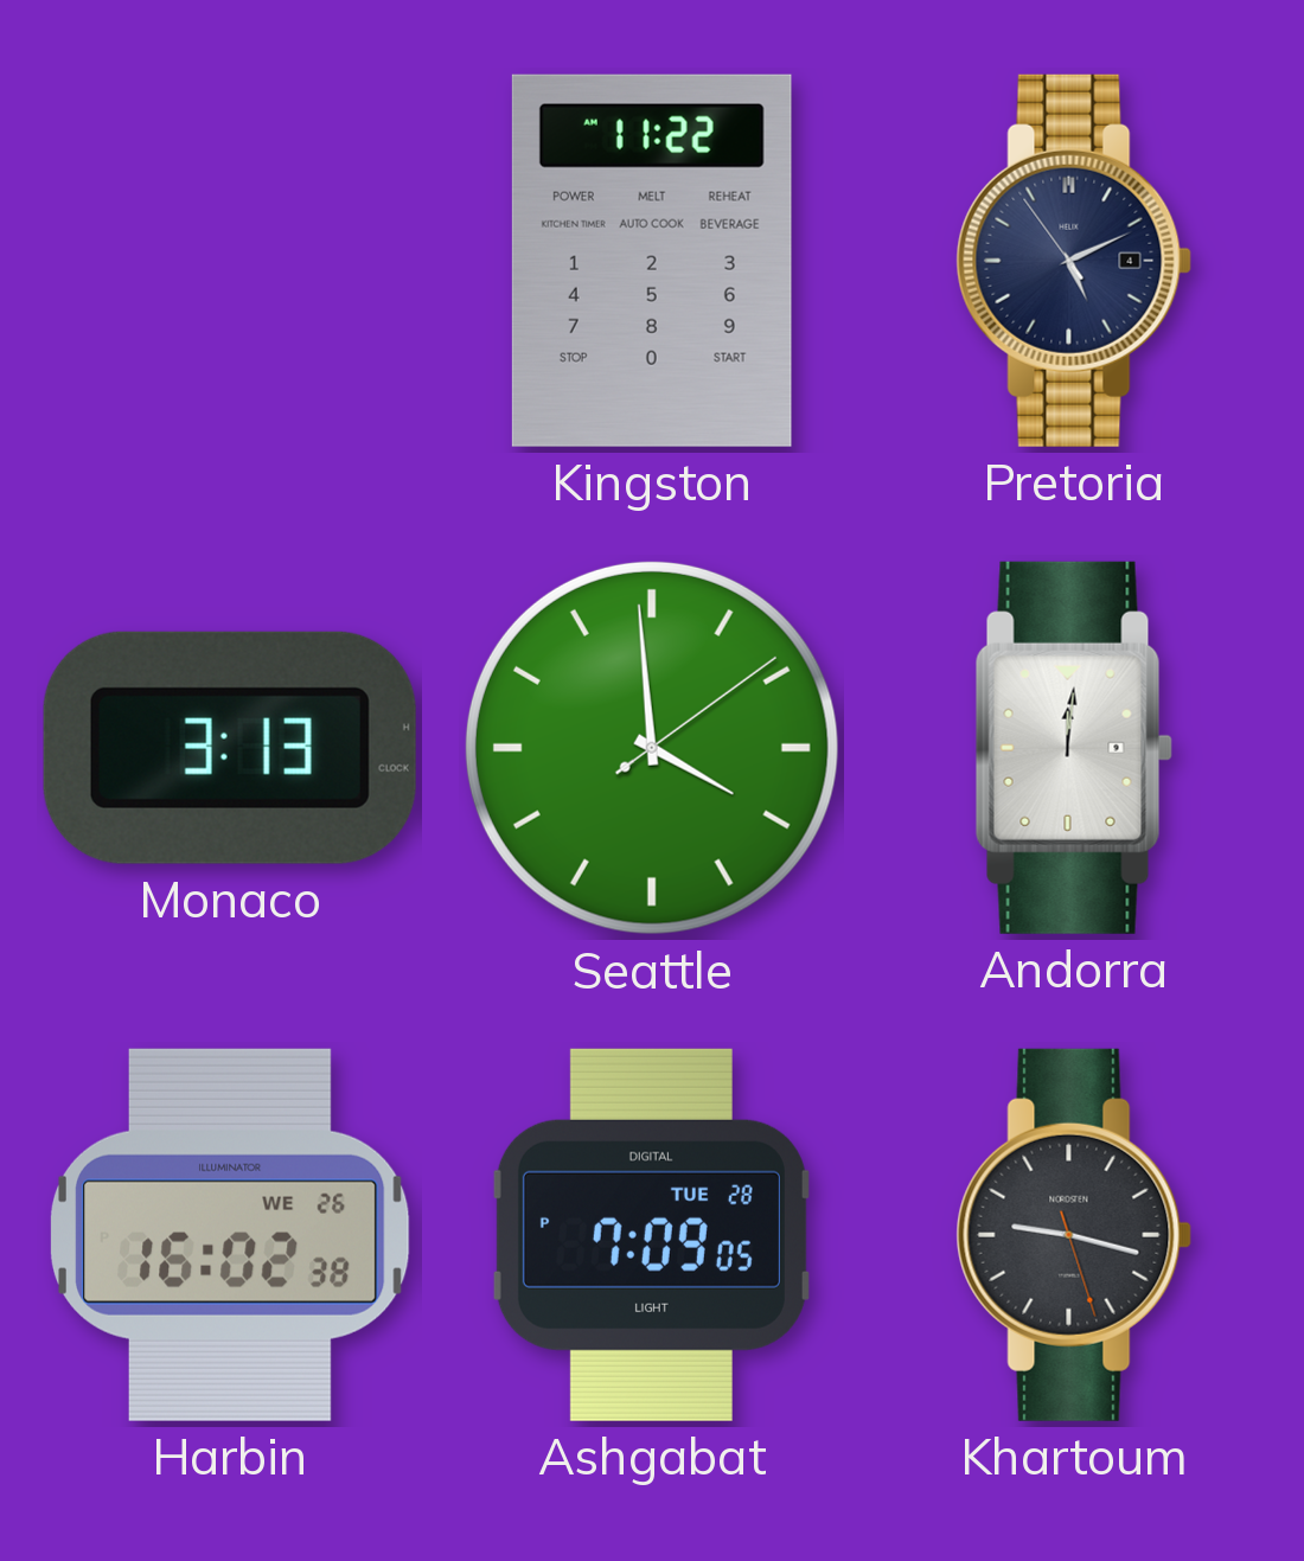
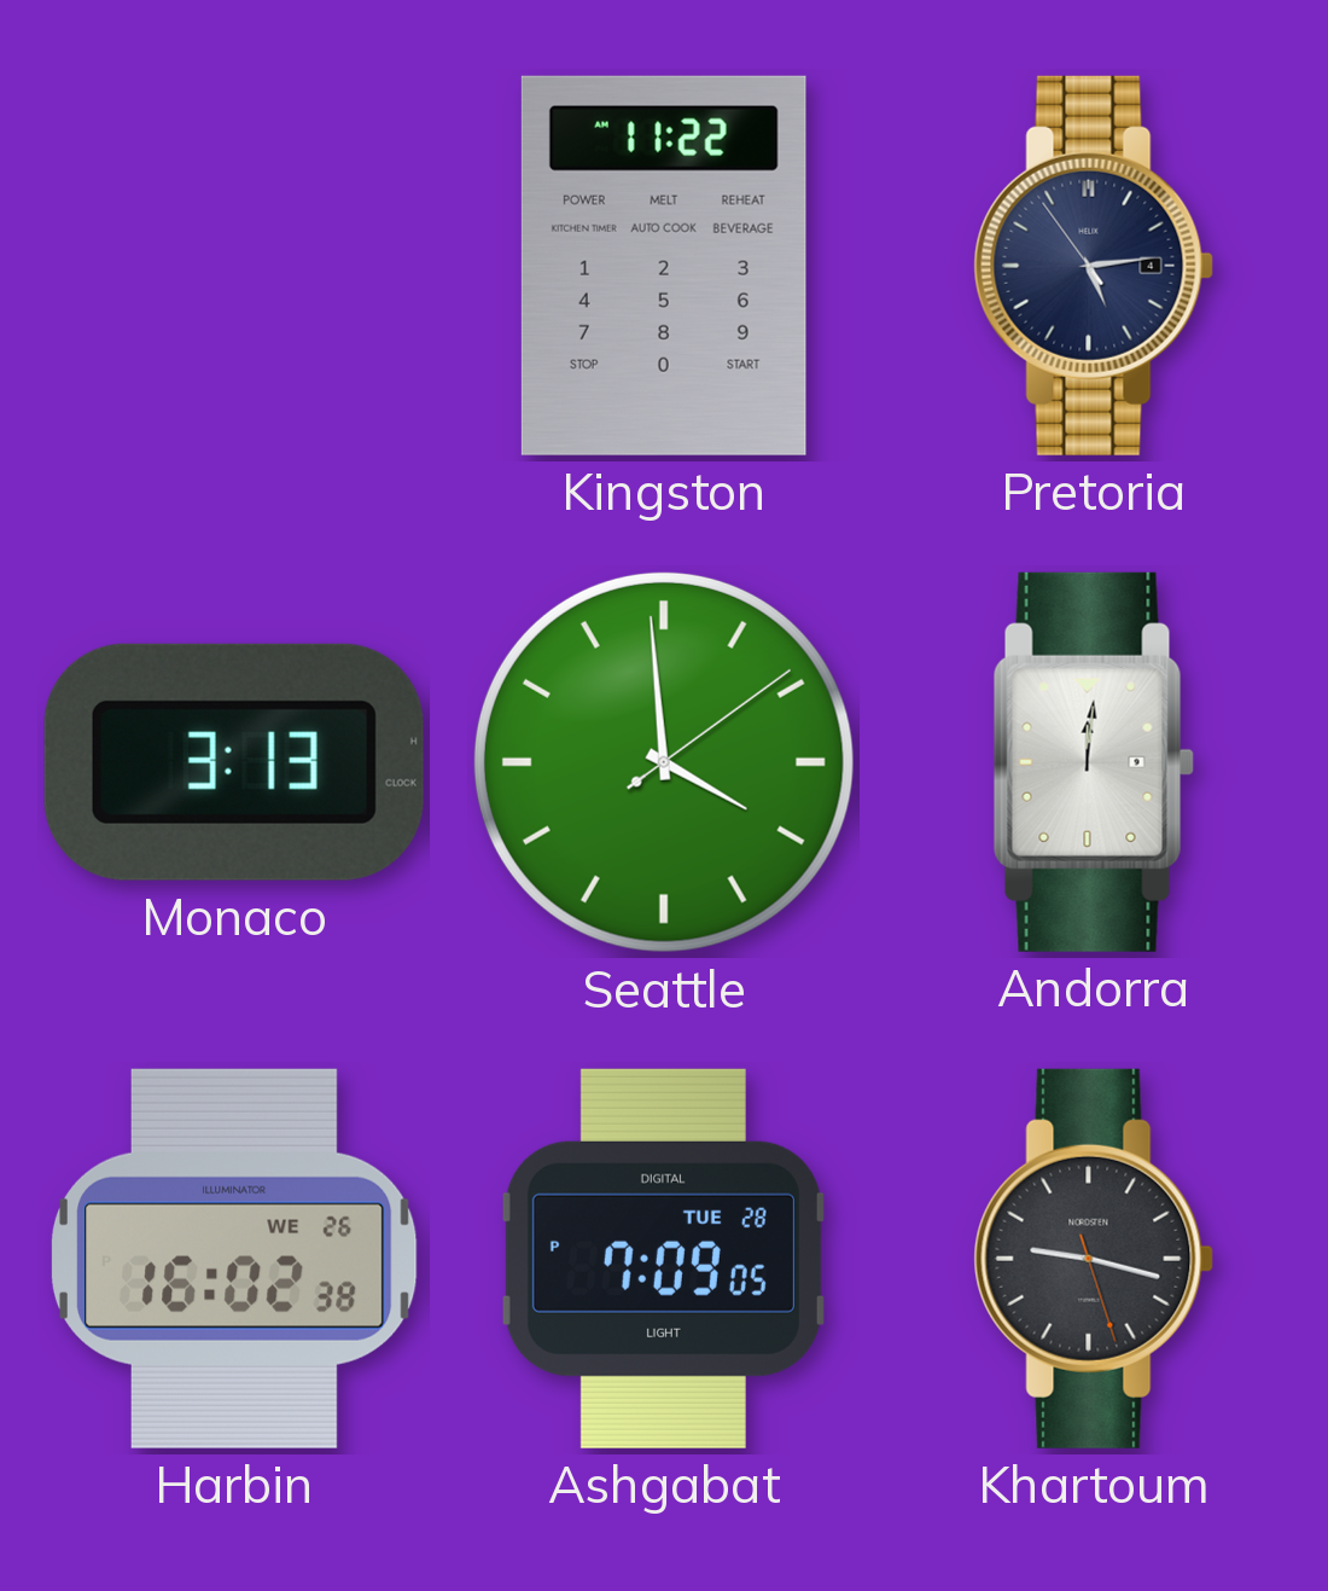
Pretoria: 5:10 -> 5:13
